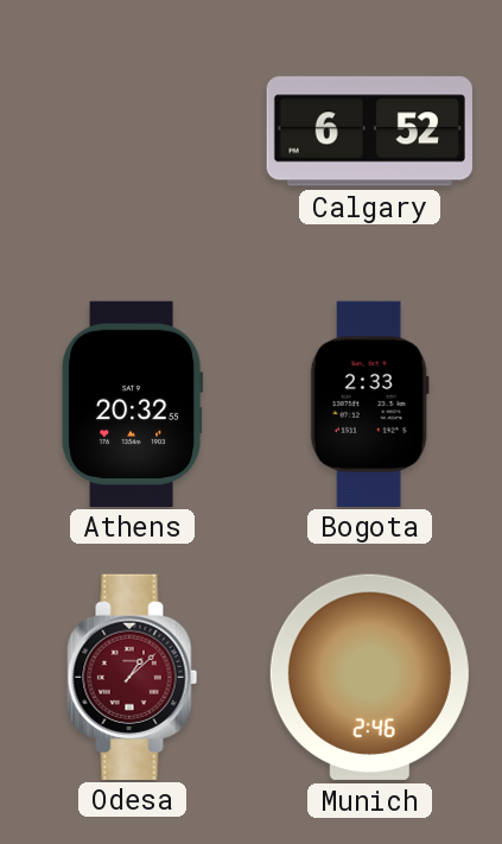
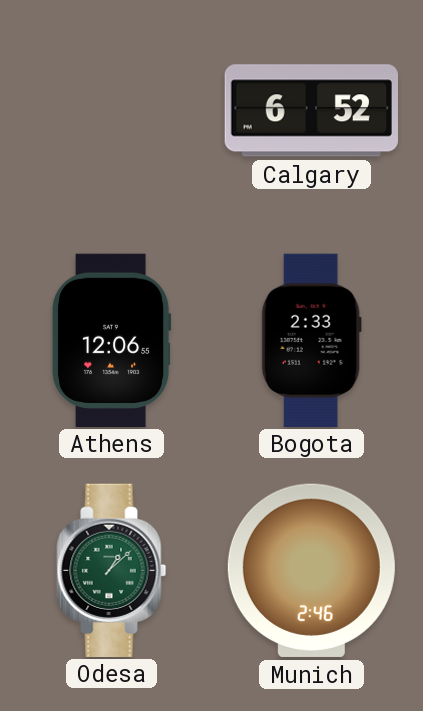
Athens: 20:32 -> 12:06
Odesa dial: burgundy -> green
